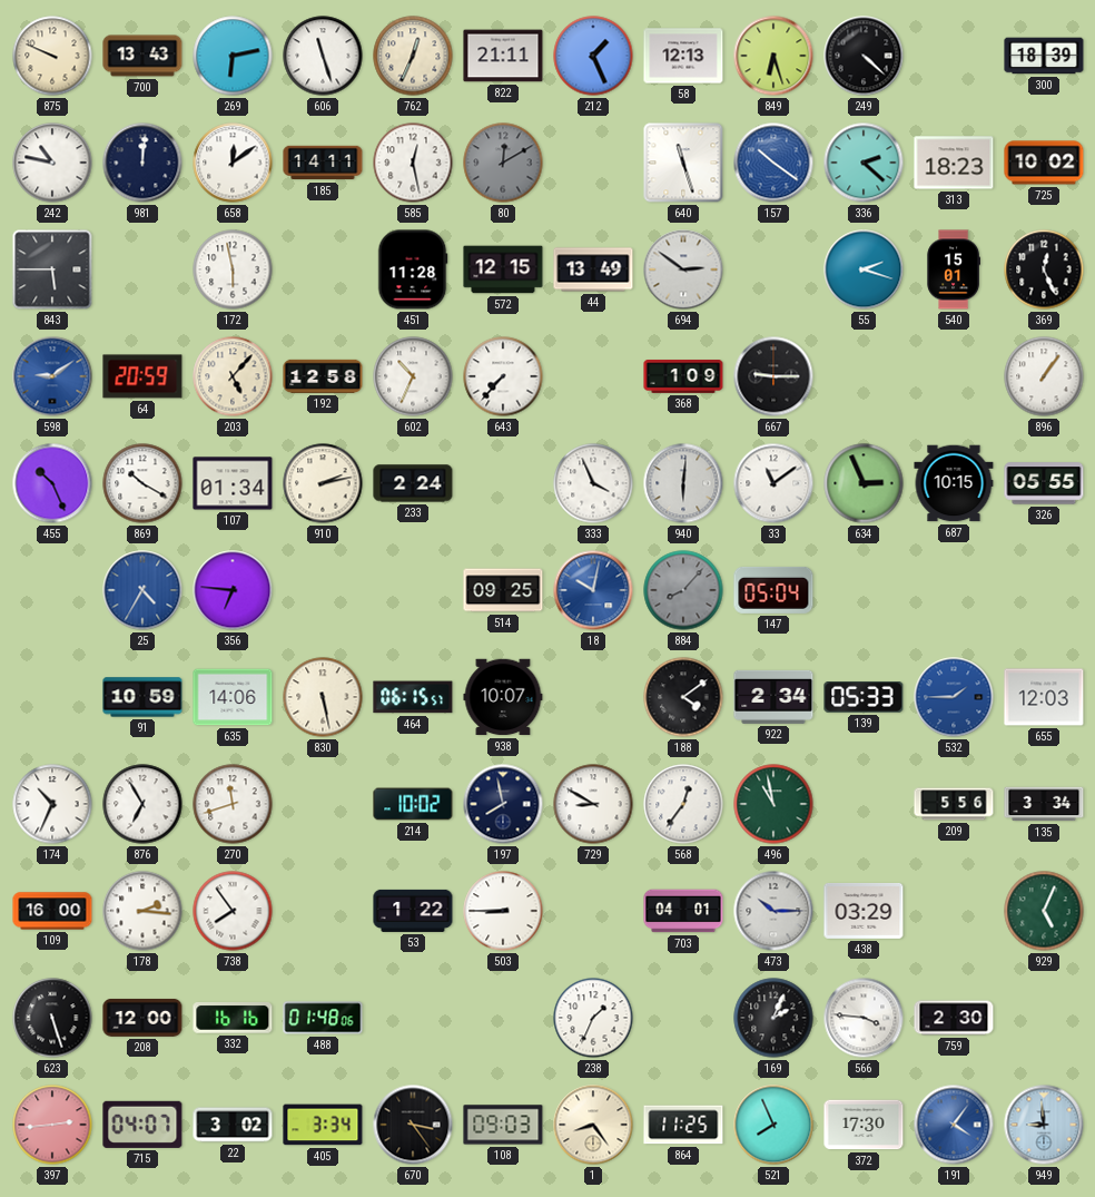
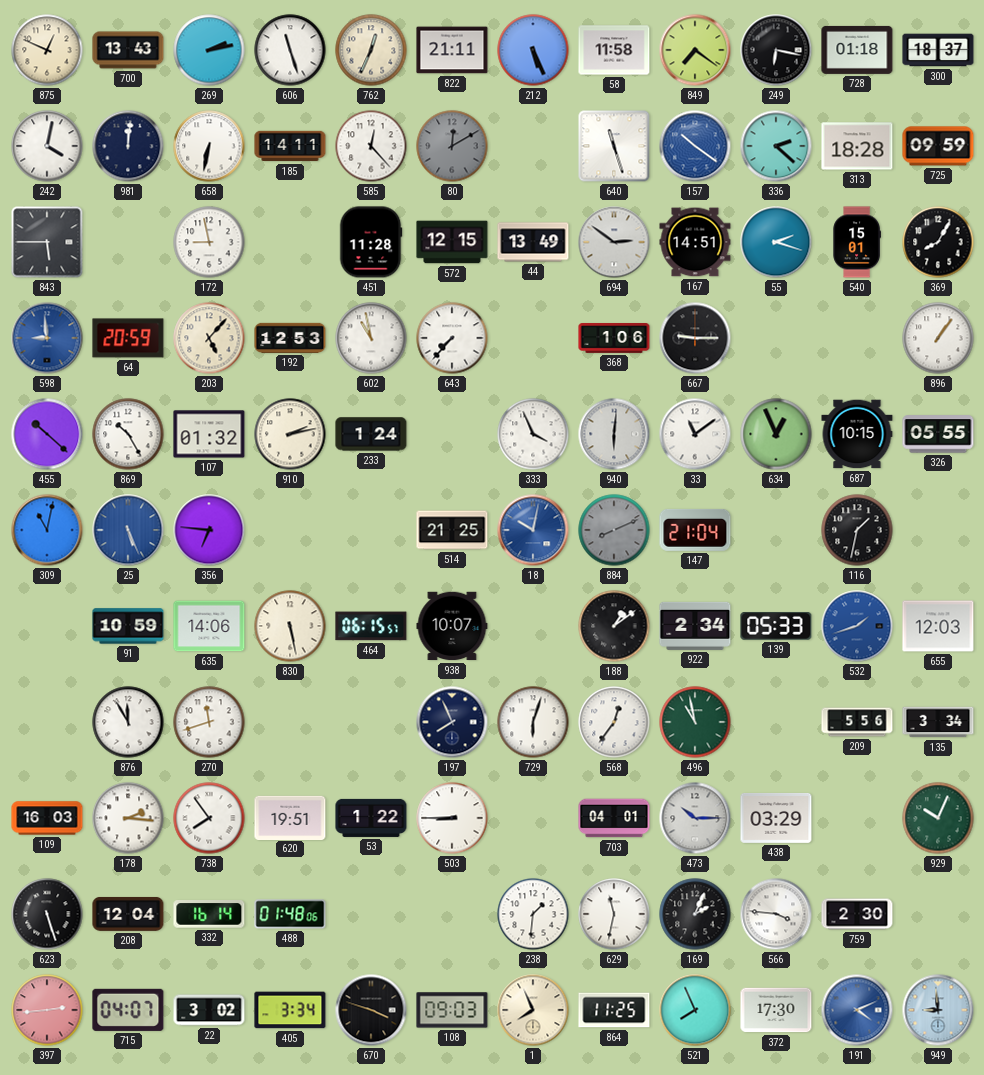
875: 9:49 -> 12:49
269: 6:13 -> 2:13
212: 1:26 -> 5:26
58: 12:13 -> 11:58
849: 6:27 -> 7:21
249: 4:22 -> 6:17
728: none -> 01:18
300: 18:39 -> 18:37
242: 10:47 -> 4:02
658: 12:09 -> 6:32
585: 12:28 -> 12:23
313: 18:23 -> 18:28
725: 10:02 -> 09:59
172: 5:58 -> 8:58
167: none -> 14:51
369: 12:26 -> 8:05
598: 9:09 -> 8:59
192: 12:58 -> 12:53
602: 10:34 -> 10:58
368: 1:09 -> 1:06
455: 10:26 -> 10:22
869: 10:20 -> 10:25
107: 01:34 -> 01:32
233: 2:24 -> 1:24
634: 2:56 -> 12:56
309: none -> 11:02
25: 4:35 -> 5:26
514: 09:25 -> 21:25
884: 8:07 -> 8:11
147: 05:04 -> 21:04
116: none -> 1:32
188: 4:09 -> 1:09
532: 1:45 -> 1:42
174: 10:34 -> none
876: 6:55 -> 11:55
214: 10:02 -> none
197: 7:58 -> 7:56
729: 8:50 -> 6:03
109: 16:00 -> 16:03
620: none -> 19:51
929: 5:04 -> 10:04
208: 12:00 -> 12:04
332: 16:16 -> 16:14
238: 1:34 -> 1:31
629: none -> 11:32
670: 3:24 -> 3:48
1: 8:24 -> 7:56
191: 4:06 -> 4:11
